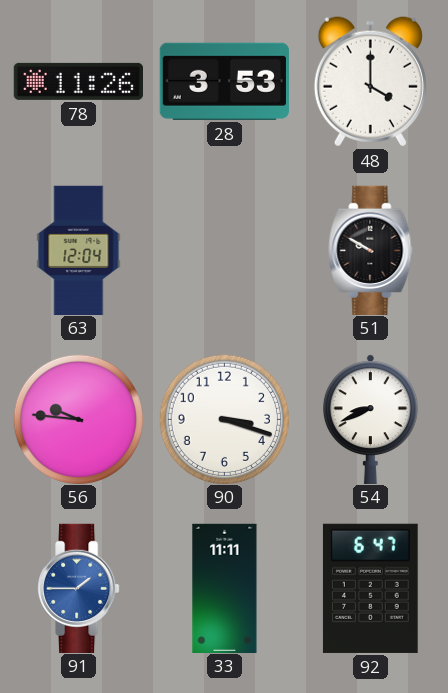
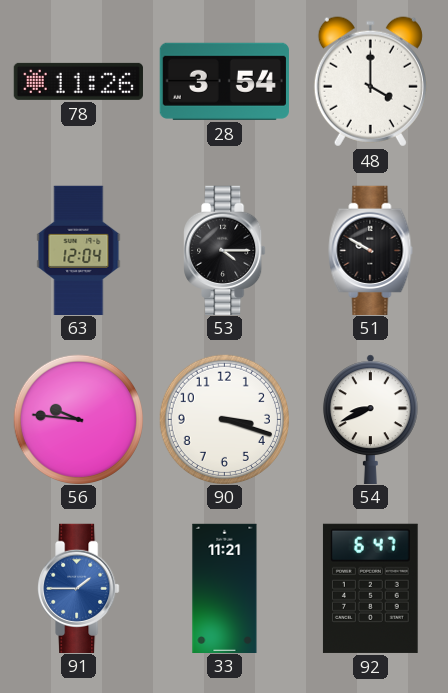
28: 3:53 -> 3:54
53: none -> 4:15
33: 11:11 -> 11:21
